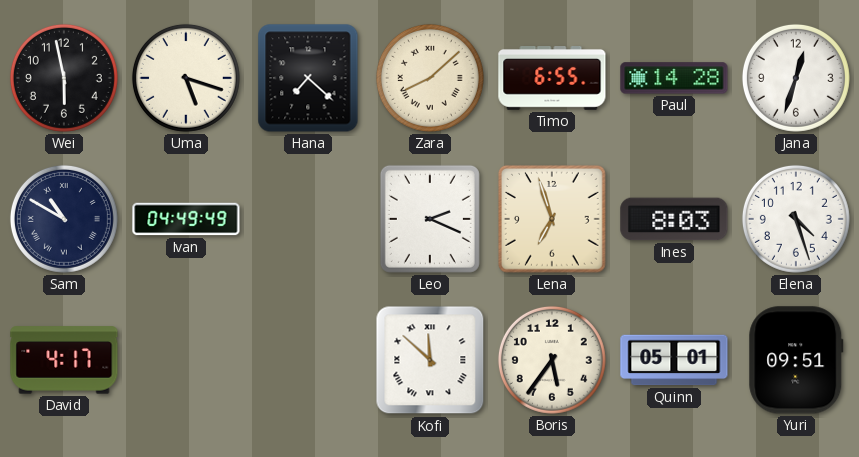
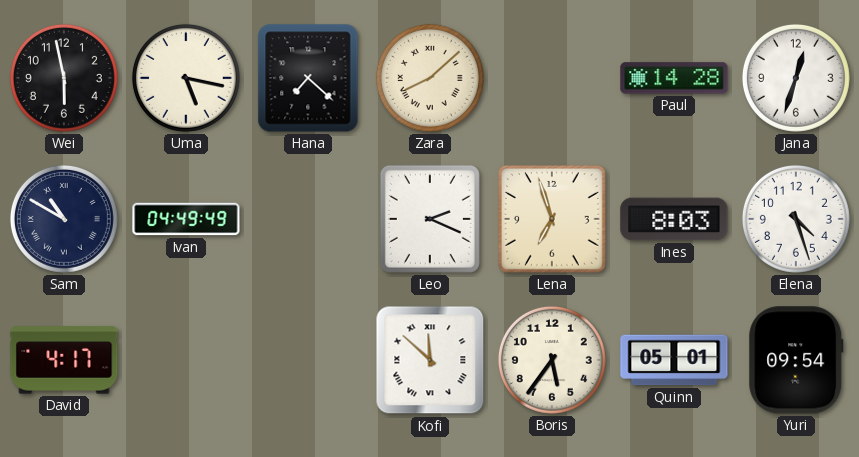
Uma: 5:18 -> 5:17
Timo: 6:55 -> none
Yuri: 09:51 -> 09:54
